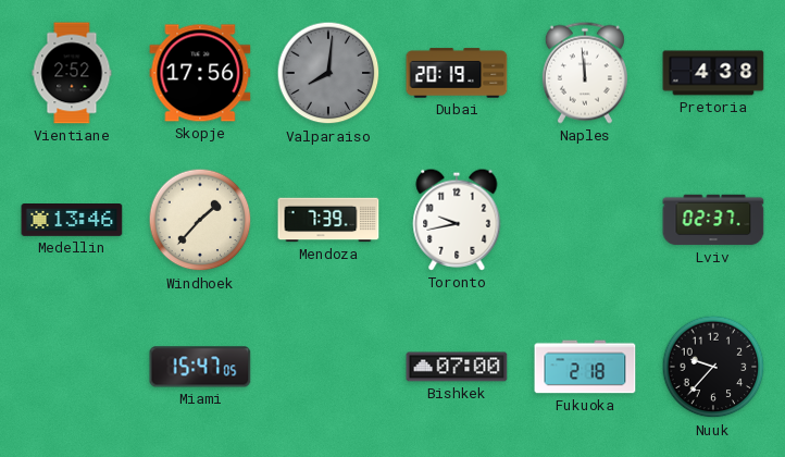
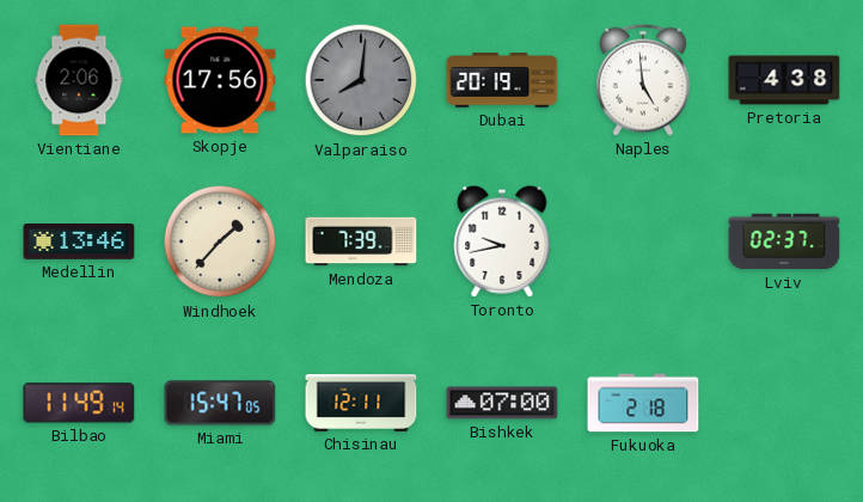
Vientiane: 2:52 -> 2:06
Naples: 11:59 -> 4:59
Bilbao: none -> 11:49
Chisinau: none -> 12:11
Nuuk: 9:37 -> none
